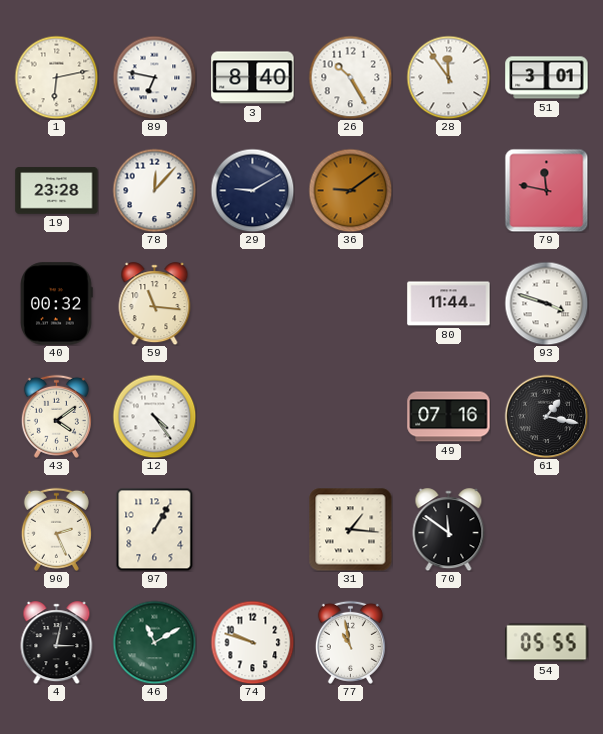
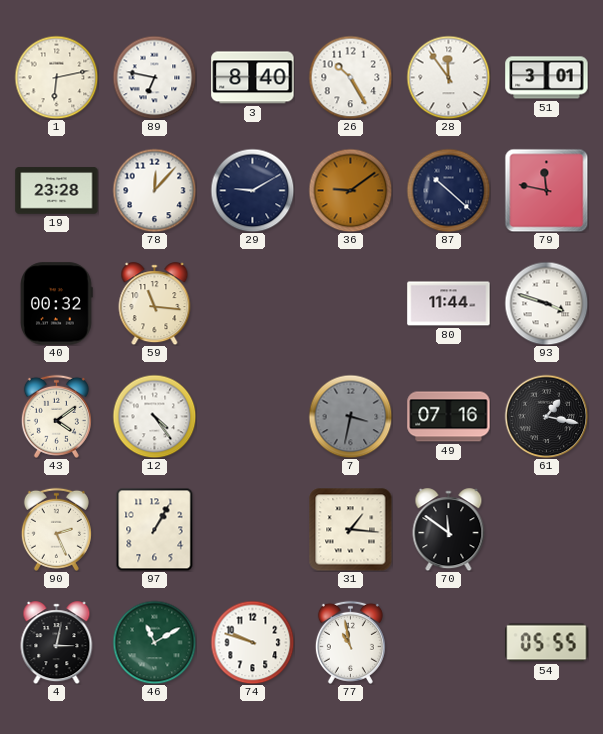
87: none -> 10:22
7: none -> 3:32
